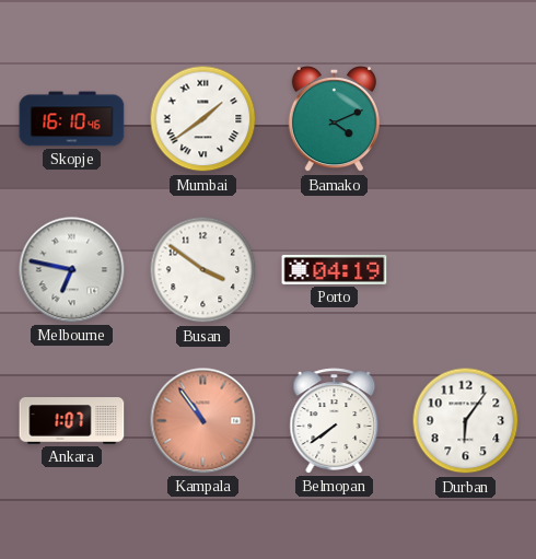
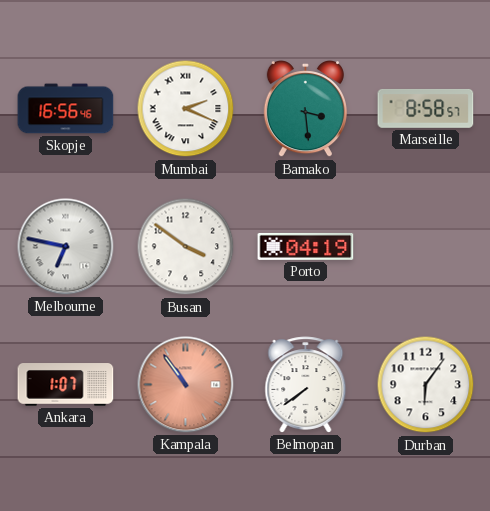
Skopje: 16:10 -> 16:56
Mumbai: 1:39 -> 2:19
Bamako: 4:11 -> 3:29
Marseille: none -> 8:58
